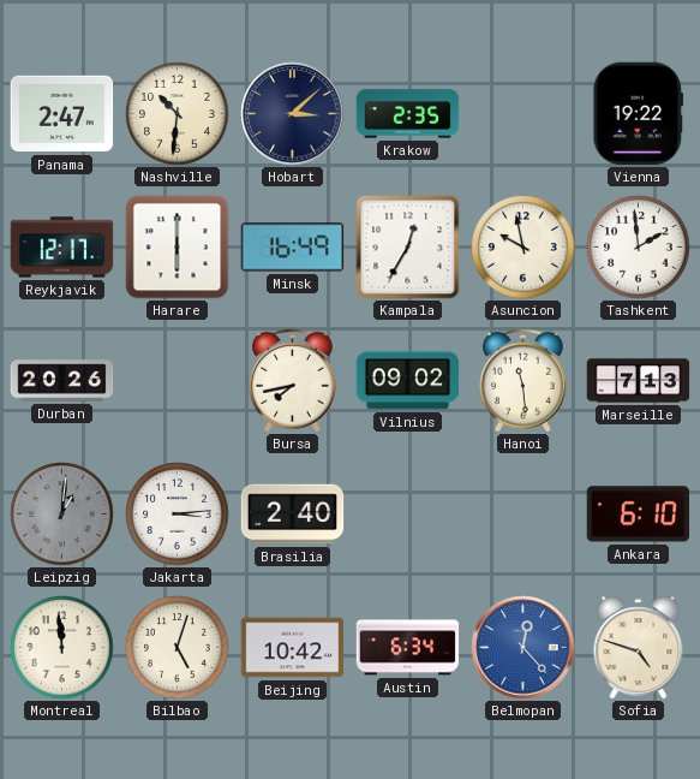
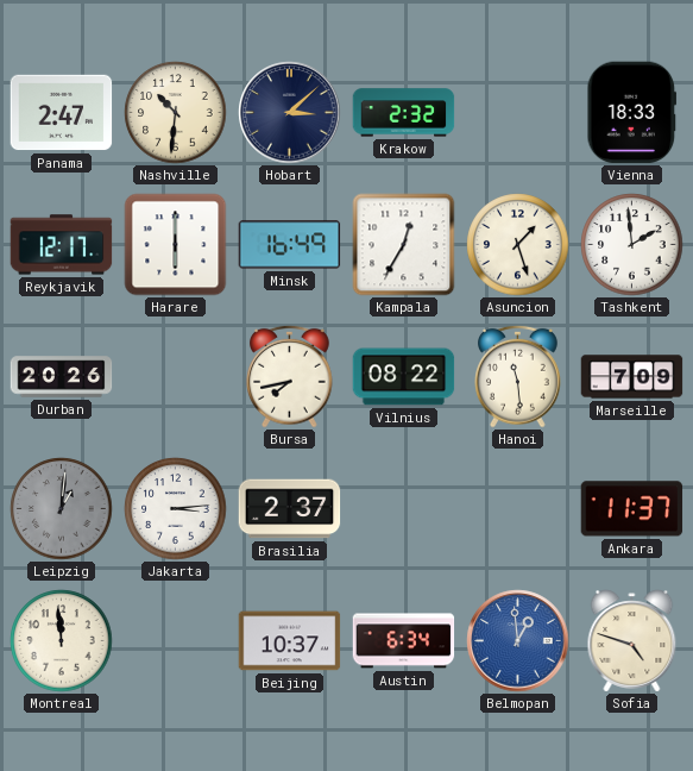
Krakow: 2:35 -> 2:32
Vienna: 19:22 -> 18:33
Asuncion: 9:58 -> 1:27
Vilnius: 09:02 -> 08:22
Marseille: 7:13 -> 7:09
Brasilia: 2:40 -> 2:37
Ankara: 6:10 -> 11:37
Bilbao: 5:03 -> none
Beijing: 10:42 -> 10:37
Belmopan: 12:23 -> 12:59
